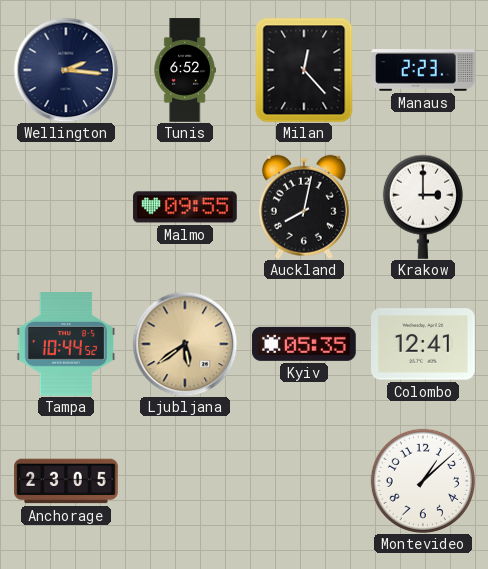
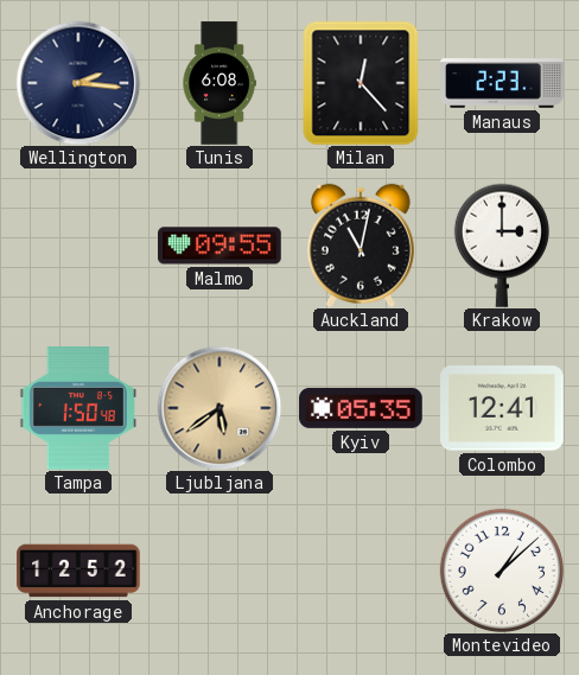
Tunis: 6:52 -> 6:08
Auckland: 8:02 -> 11:02
Tampa: 10:44 -> 1:50
Anchorage: 23:05 -> 12:52
